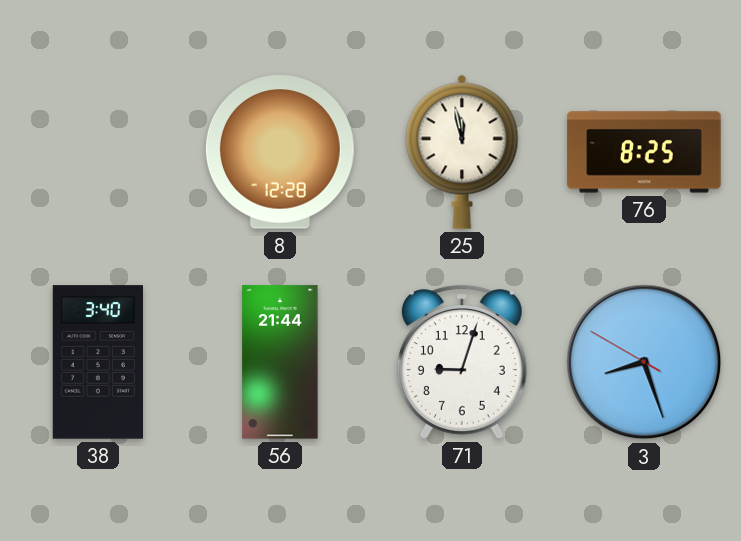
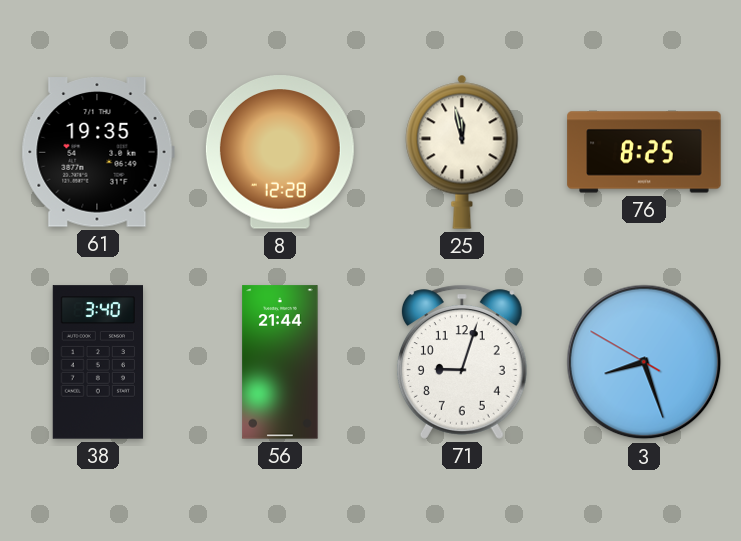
61: none -> 19:35
